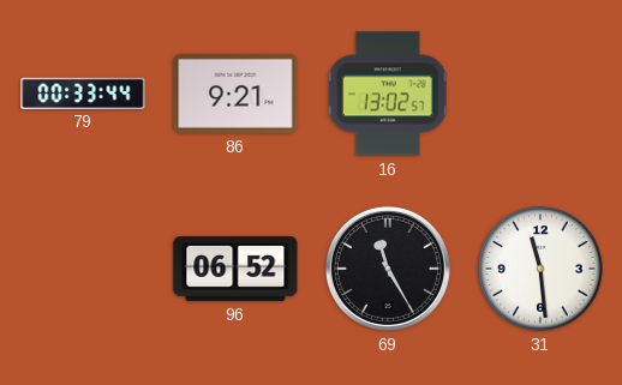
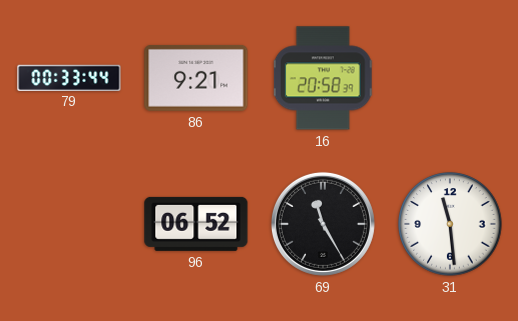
16: 13:02 -> 20:58
